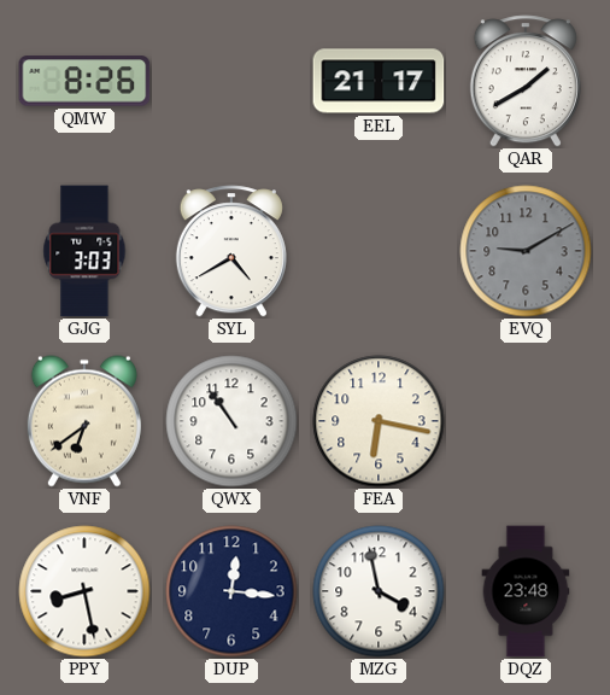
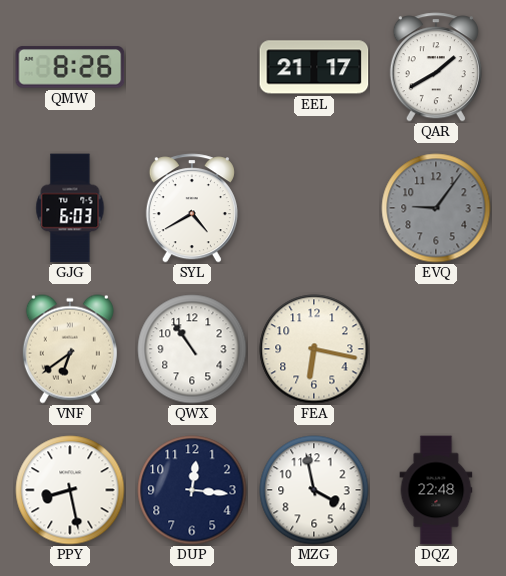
GJG: 3:03 -> 6:03
EVQ: 9:10 -> 9:06
DQZ: 23:48 -> 22:48
